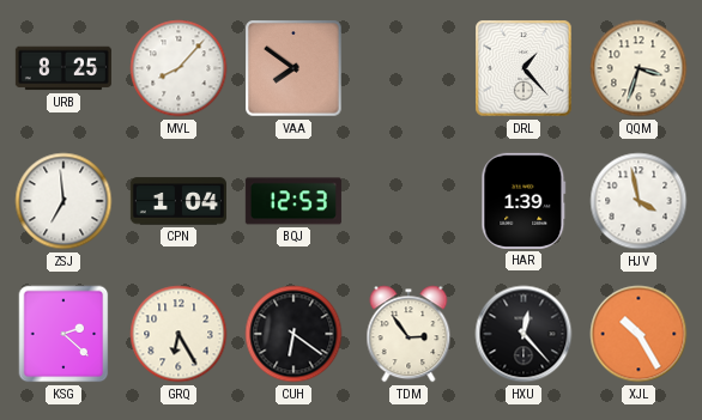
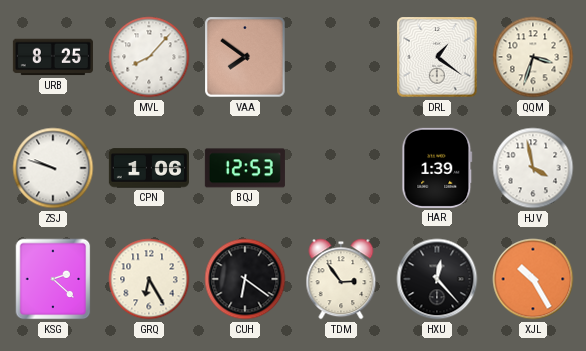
DRL: 1:23 -> 1:21
ZSJ: 6:59 -> 9:48
CPN: 1:04 -> 1:06
